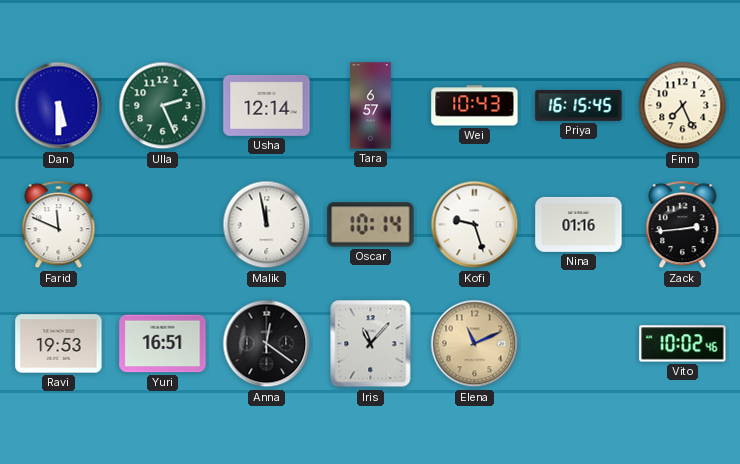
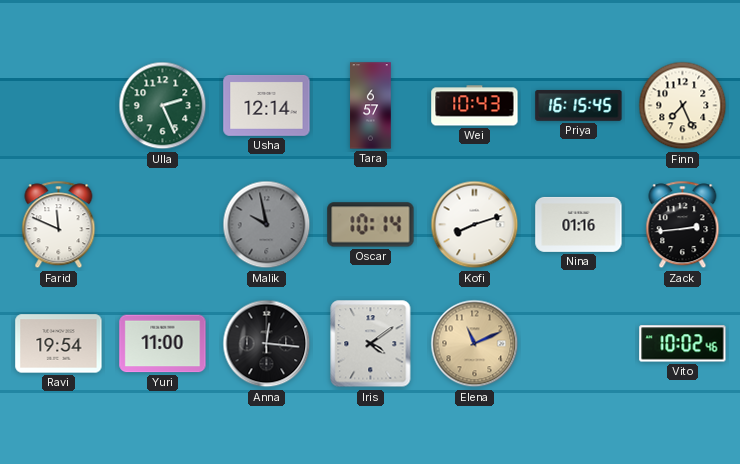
Dan: 5:30 -> none
Malik: 11:58 -> 9:58
Malik dial: white -> grey
Kofi: 9:27 -> 8:12
Ravi: 19:53 -> 19:54
Yuri: 16:51 -> 11:00
Anna: 12:21 -> 12:16
Iris: 11:07 -> 4:09
